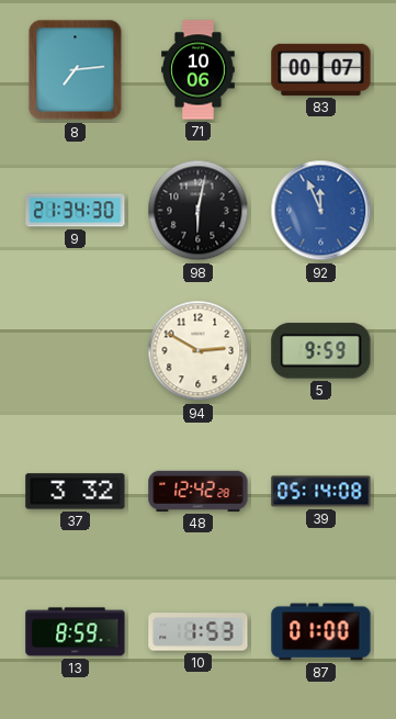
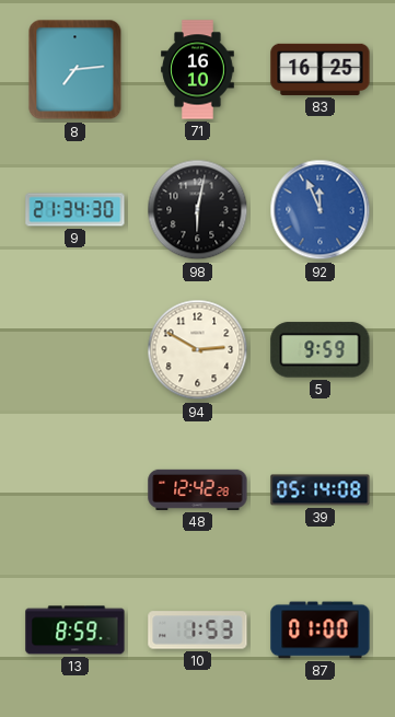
71: 10:06 -> 16:10
83: 00:07 -> 16:25
37: 3:32 -> none
